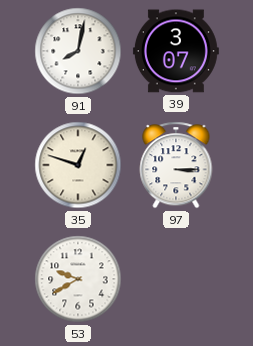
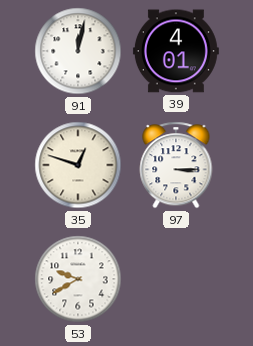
91: 8:02 -> 12:02
39: 3:07 -> 4:01
